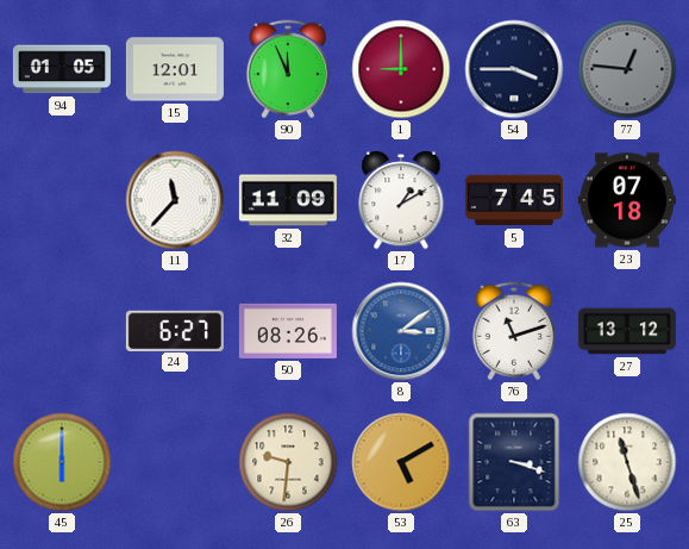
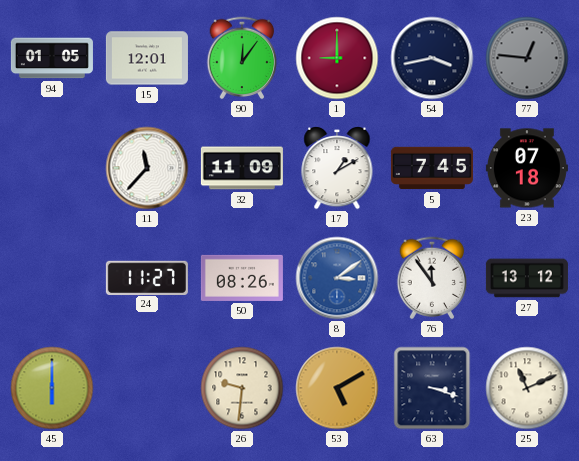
90: 11:56 -> 12:06
54: 3:45 -> 3:43
24: 6:27 -> 11:27
76: 11:12 -> 11:54
25: 11:27 -> 11:11
